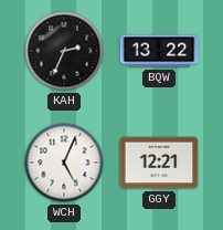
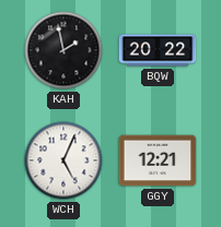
KAH: 2:34 -> 1:58
BQW: 13:22 -> 20:22
